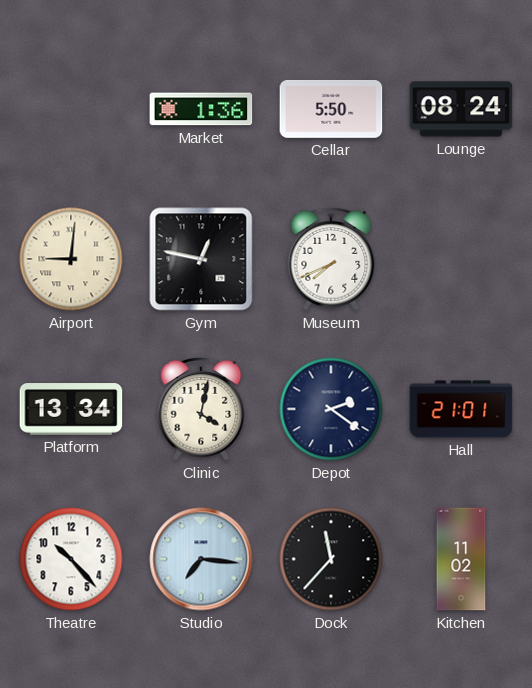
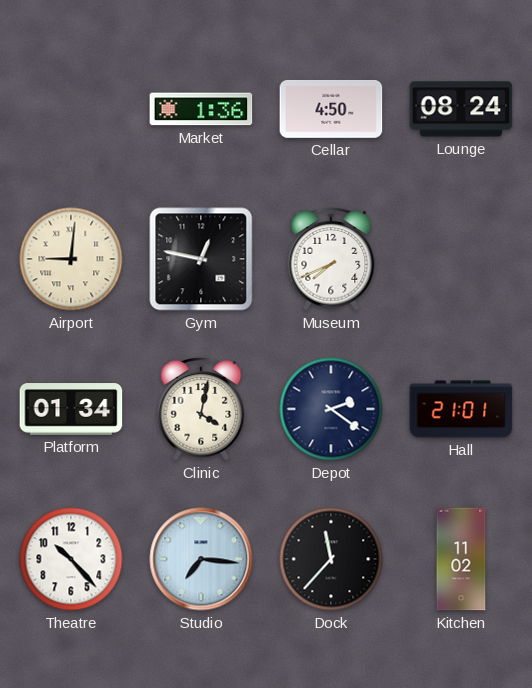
Cellar: 5:50 -> 4:50
Platform: 13:34 -> 01:34
